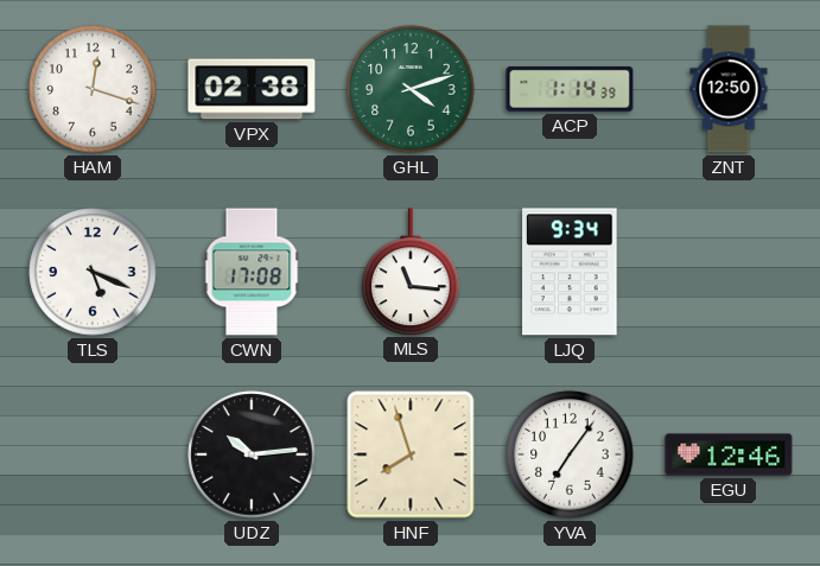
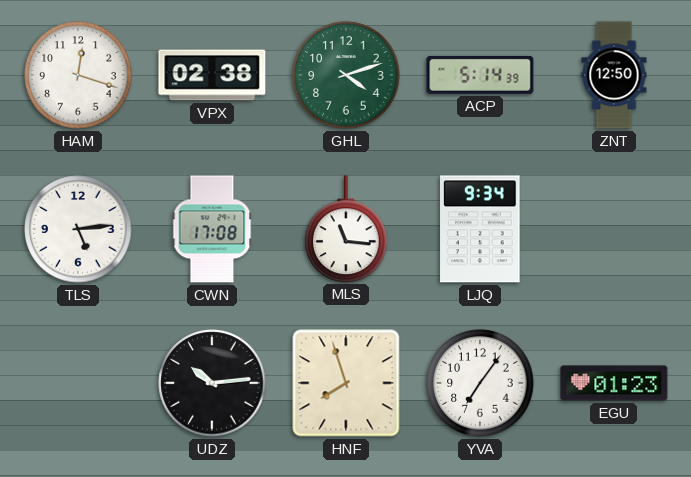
ACP: 1:14 -> 5:14
TLS: 5:19 -> 5:14
EGU: 12:46 -> 01:23
